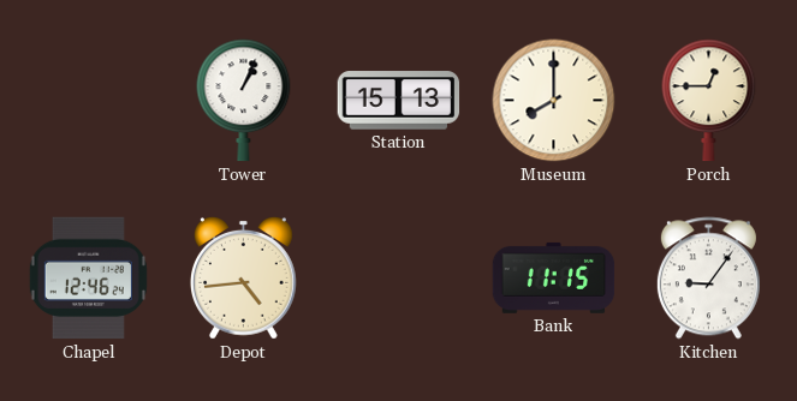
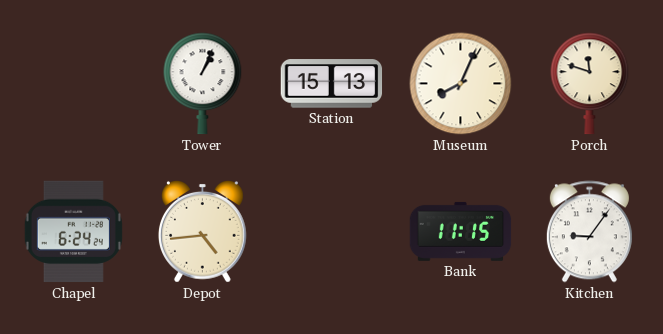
Museum: 8:00 -> 8:04
Porch: 12:45 -> 11:48
Chapel: 12:46 -> 6:24
